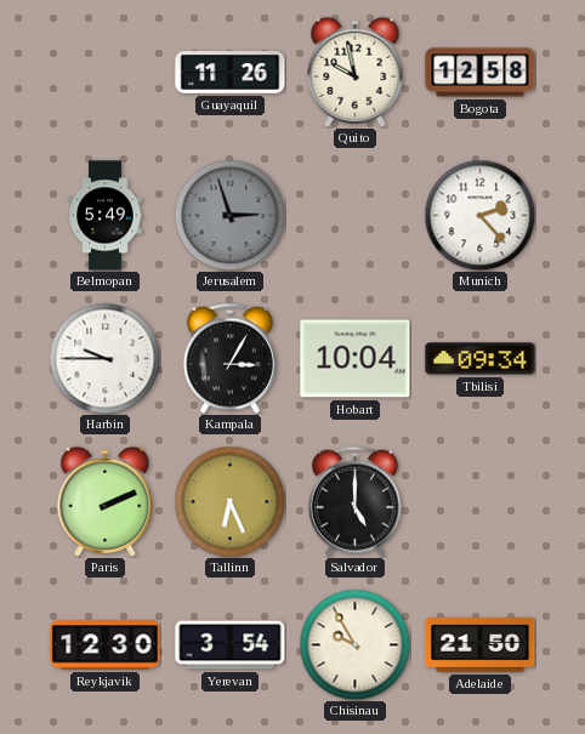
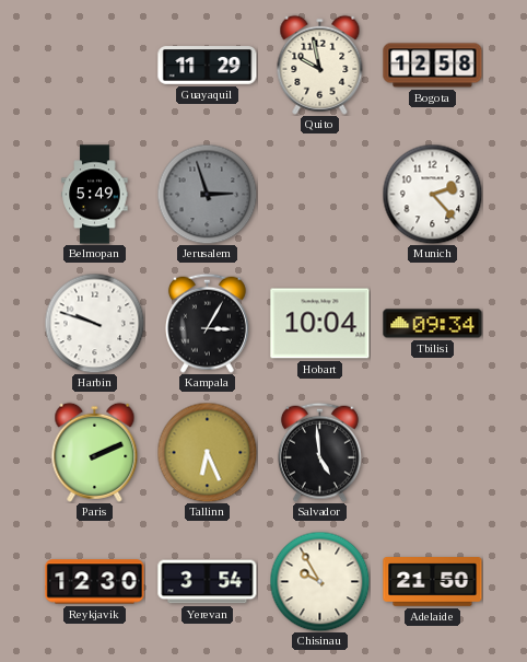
Guayaquil: 11:26 -> 11:29
Harbin: 9:45 -> 9:48
Salvador: 5:00 -> 4:59
